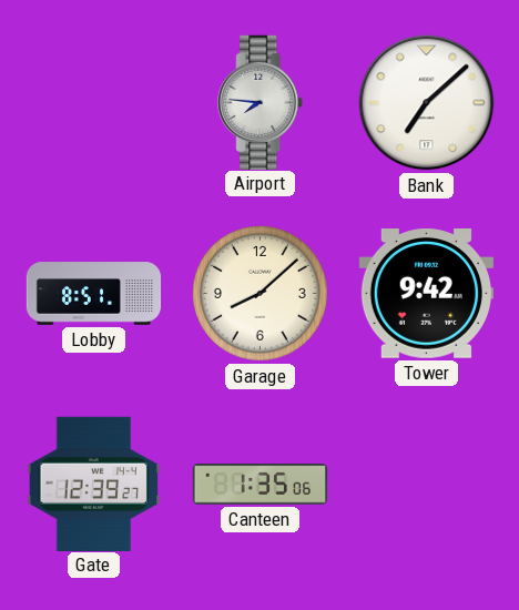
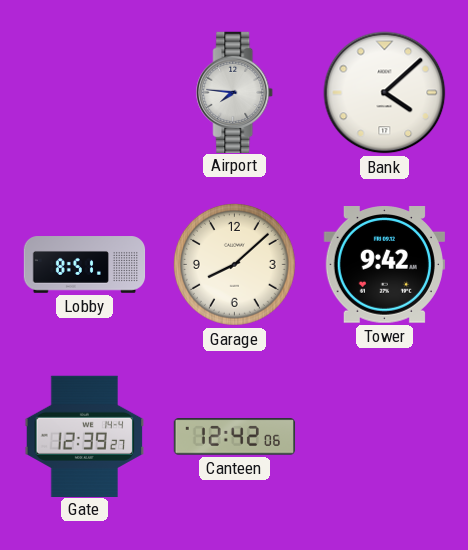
Bank: 7:08 -> 4:08
Canteen: 1:35 -> 12:42
